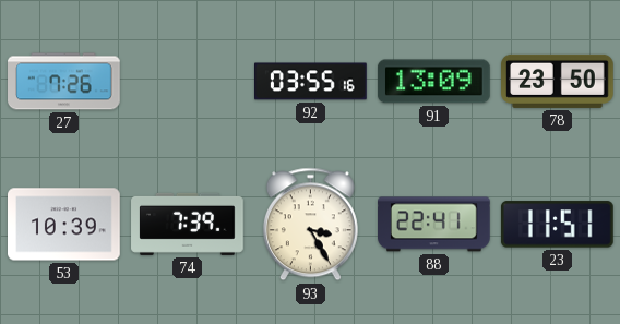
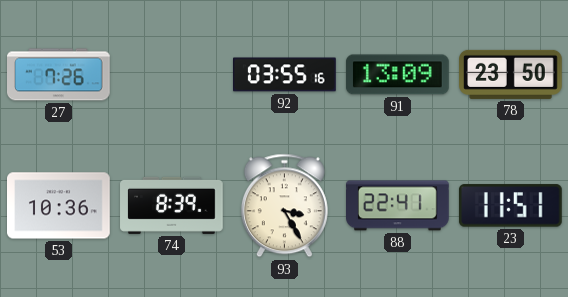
53: 10:39 -> 10:36
74: 7:39 -> 8:39
